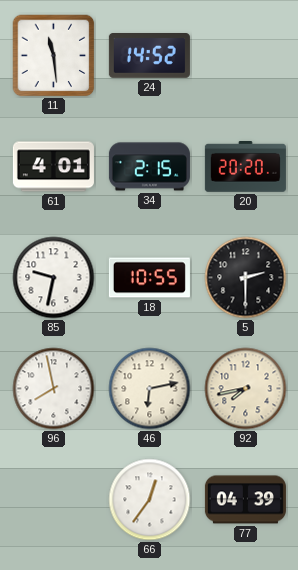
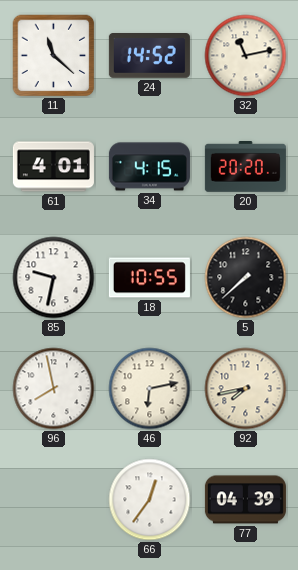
11: 11:29 -> 11:22
32: none -> 11:13
34: 2:15 -> 4:15
5: 2:30 -> 7:38
